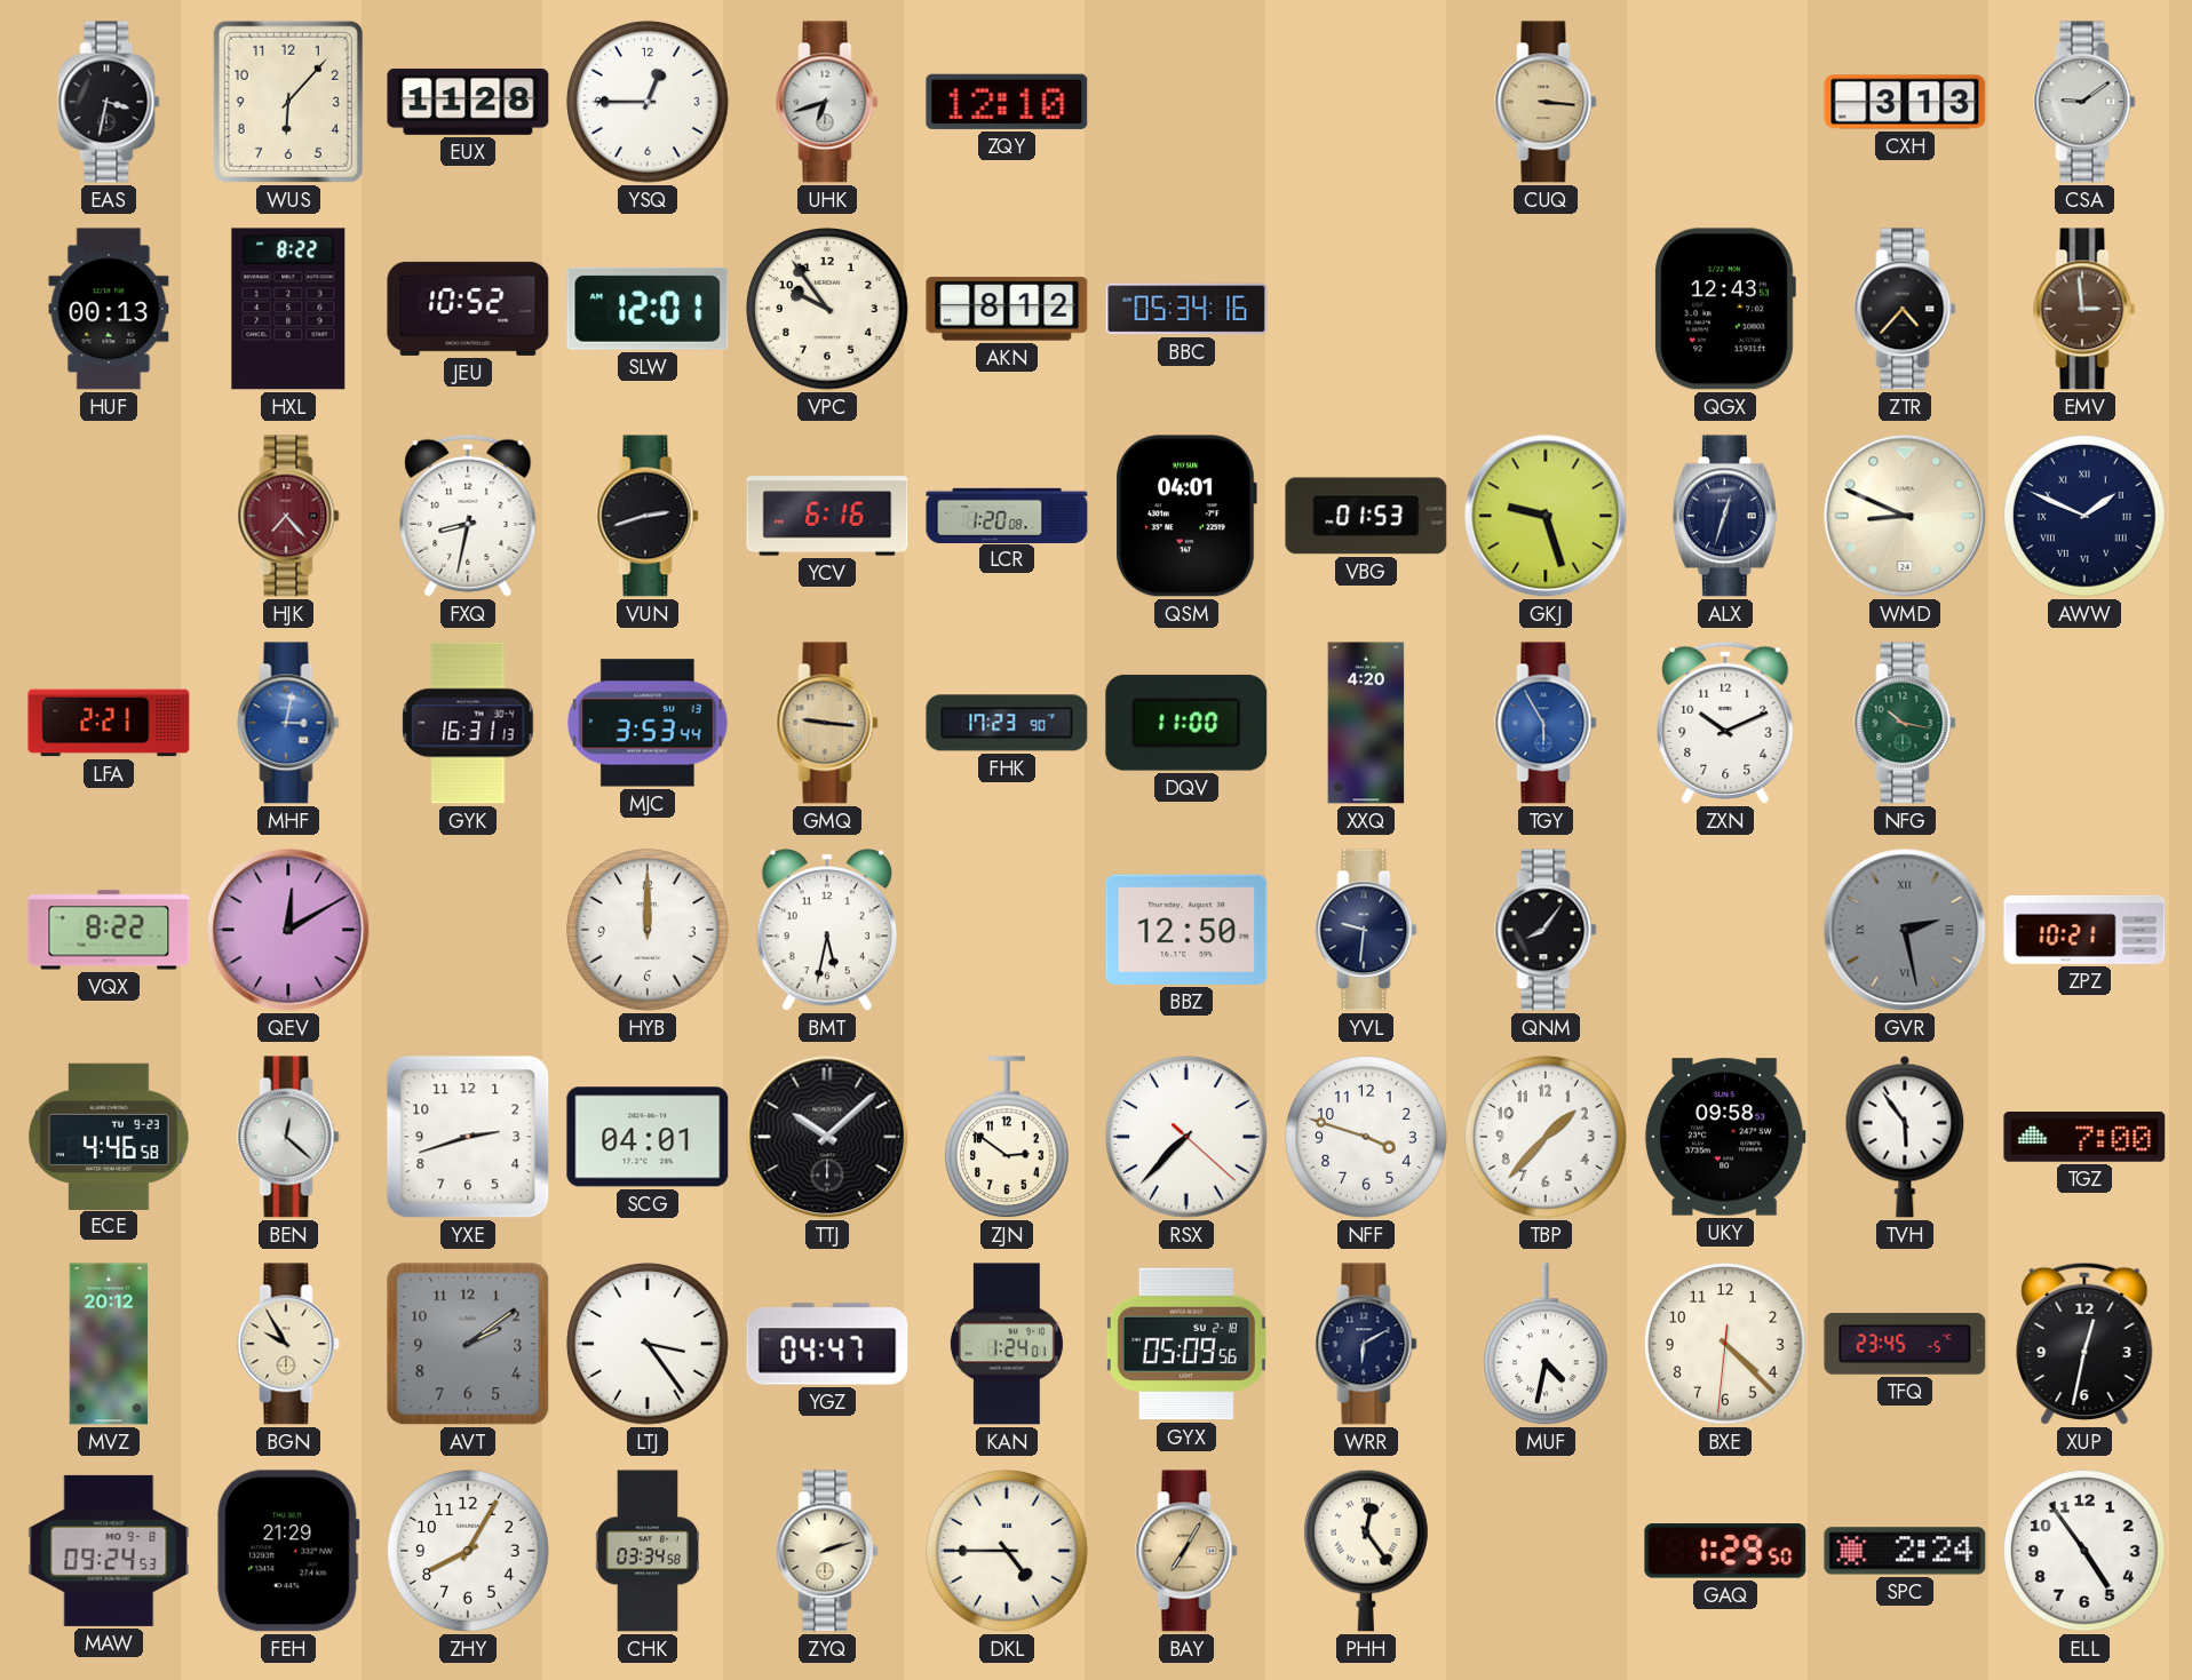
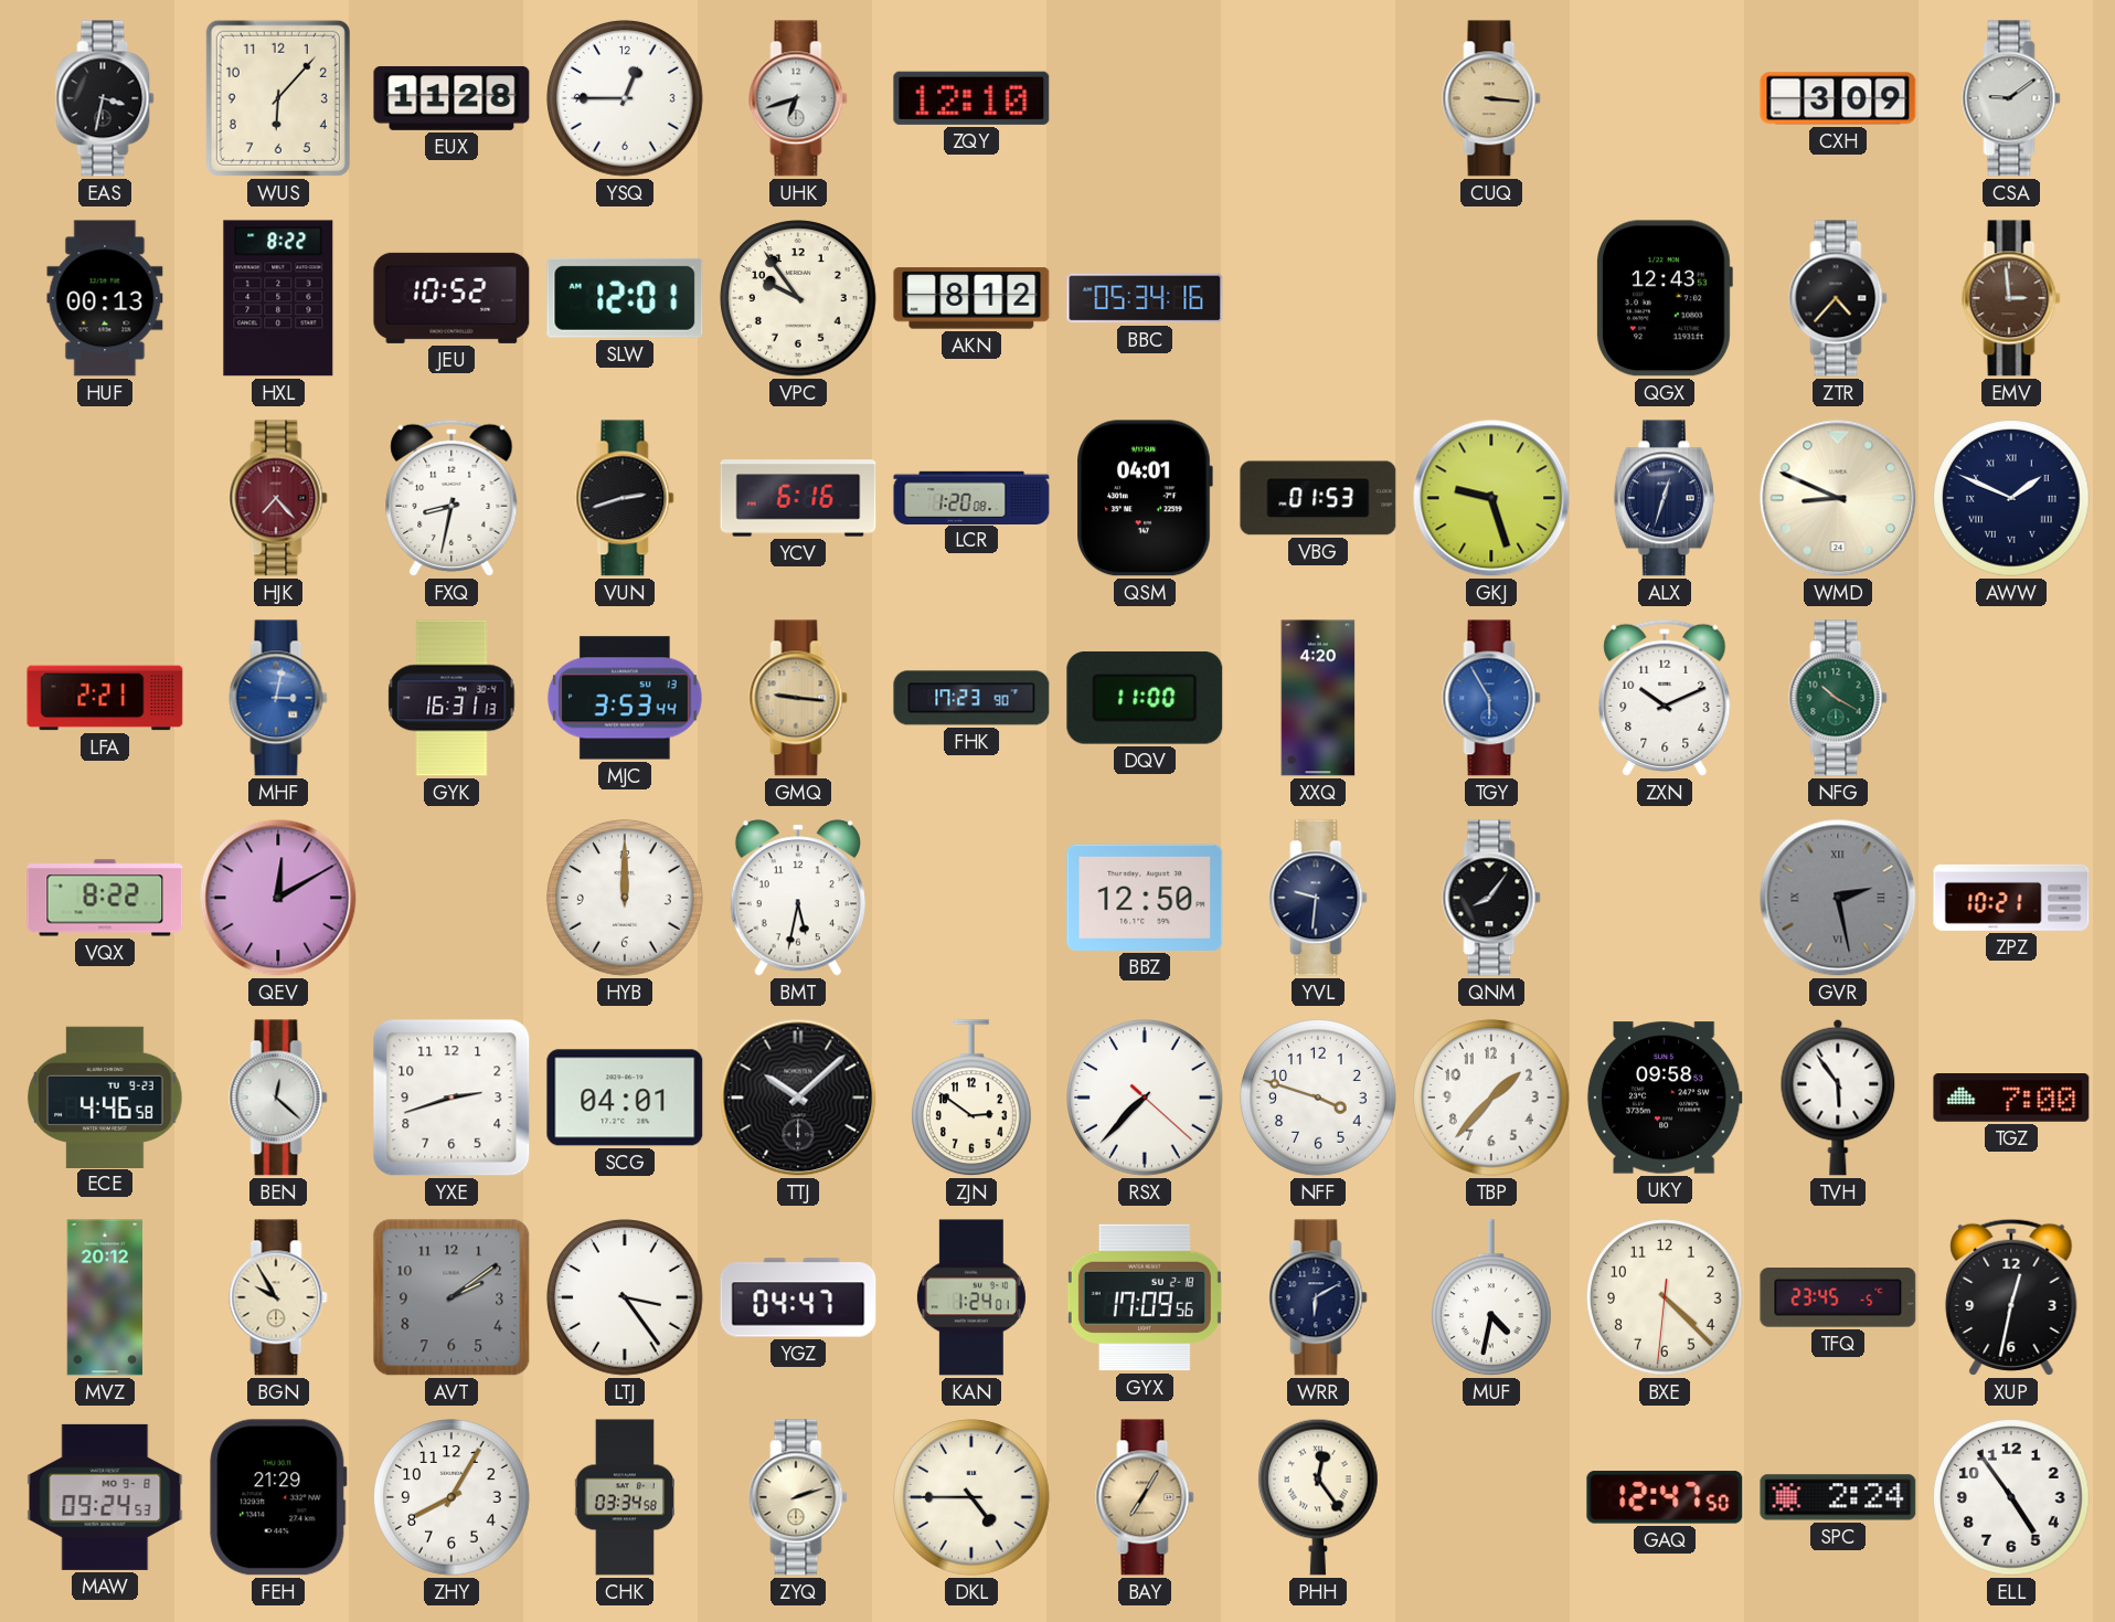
CXH: 3:13 -> 3:09
NFG: 10:17 -> 10:20
GYX: 05:09 -> 17:09
GAQ: 1:29 -> 12:47
